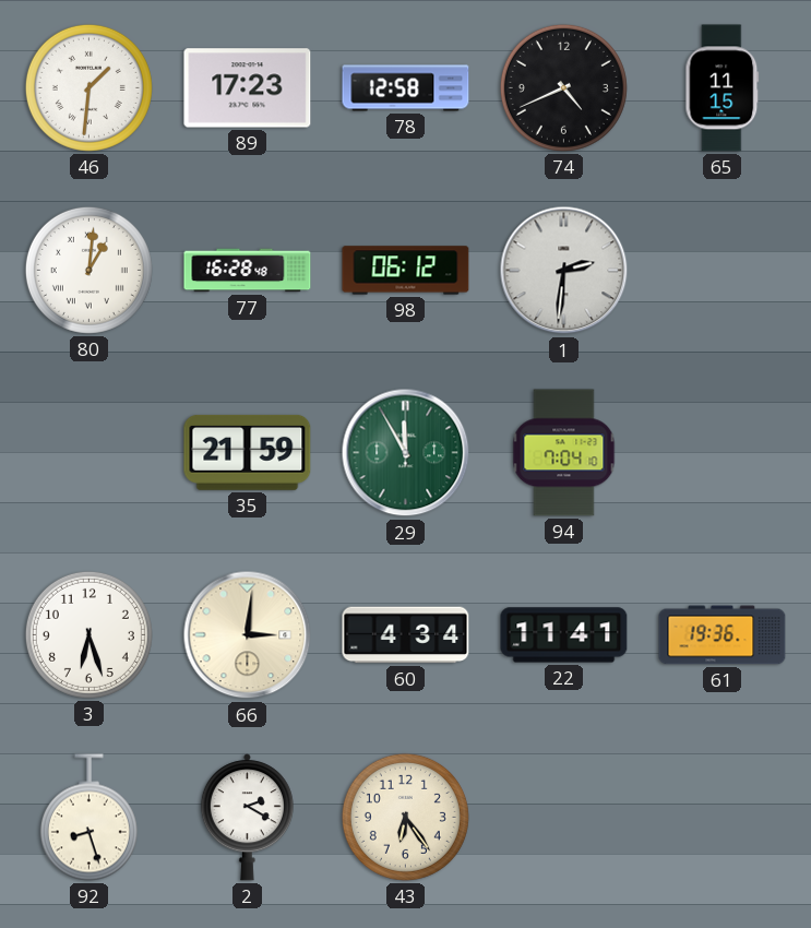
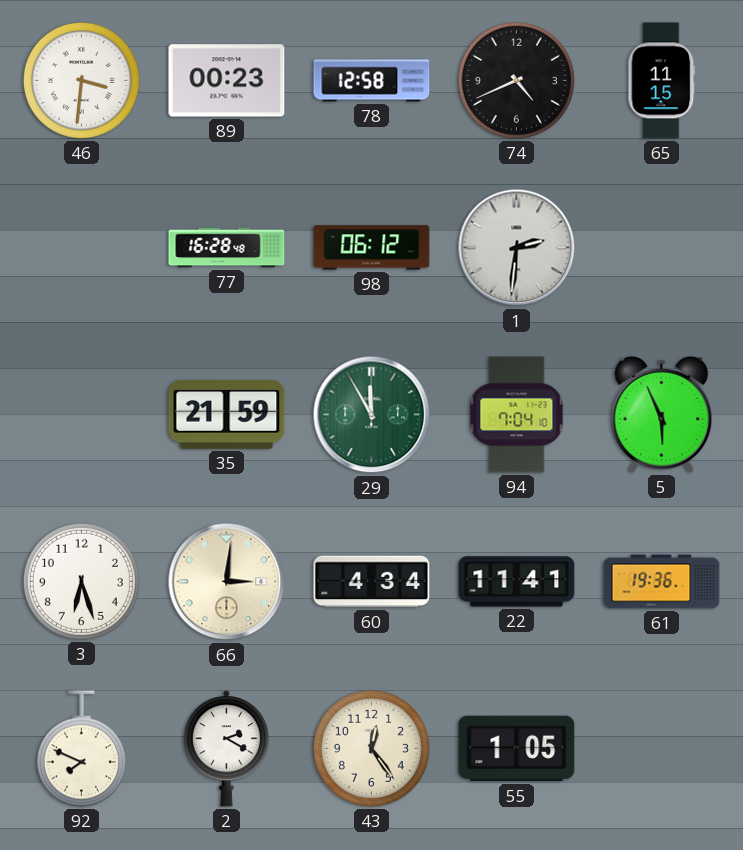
46: 1:31 -> 3:31
89: 17:23 -> 00:23
80: 1:01 -> none
5: none -> 5:56
92: 8:27 -> 7:49
43: 6:24 -> 12:24
55: none -> 1:05
